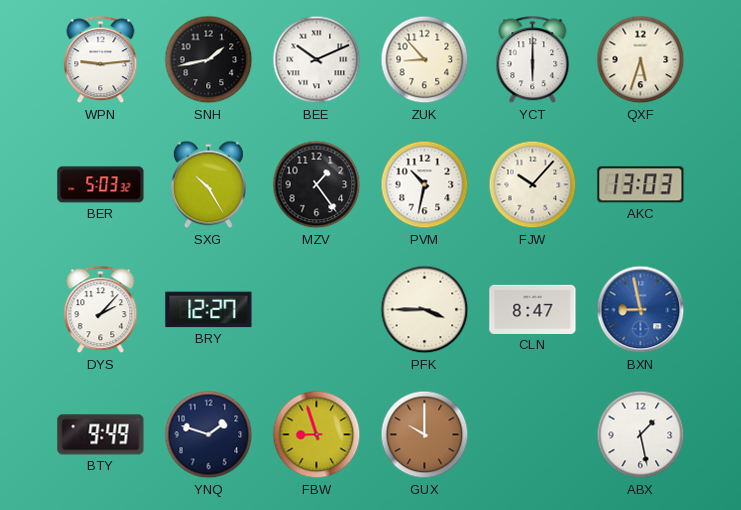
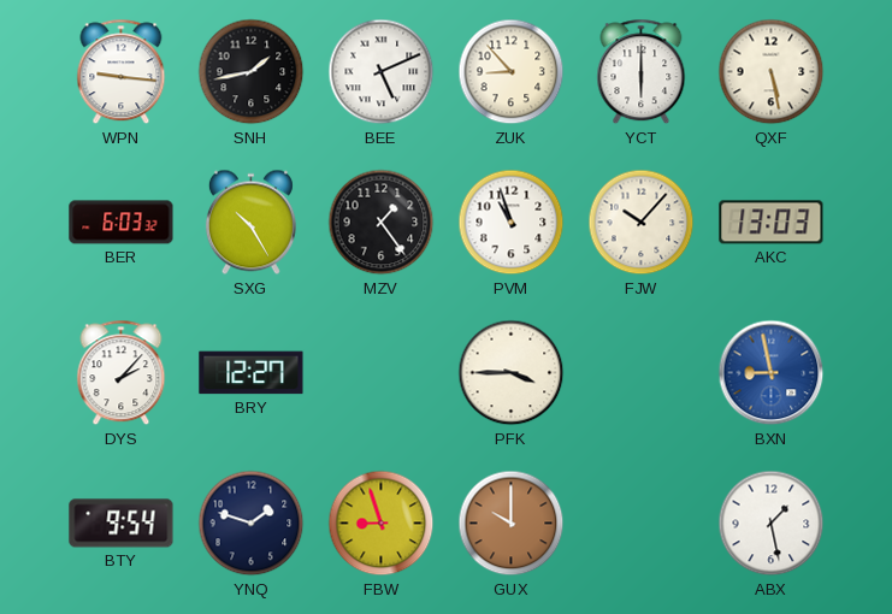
WPN: 9:14 -> 9:16
BEE: 10:11 -> 5:11
QXF: 5:33 -> 5:28
BER: 5:03 -> 6:03
PVM: 10:32 -> 10:57
CLN: 8:47 -> none
BTY: 9:49 -> 9:54
